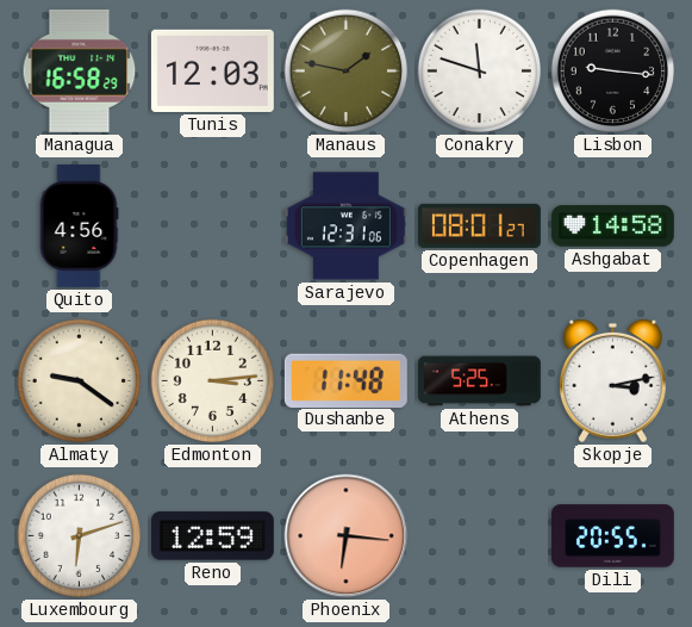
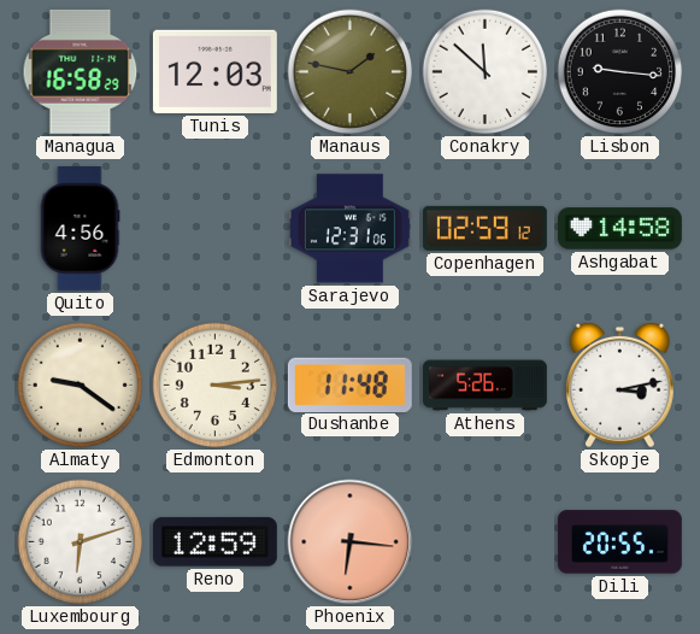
Conakry: 11:48 -> 11:52
Copenhagen: 08:01 -> 02:59
Athens: 5:25 -> 5:26
